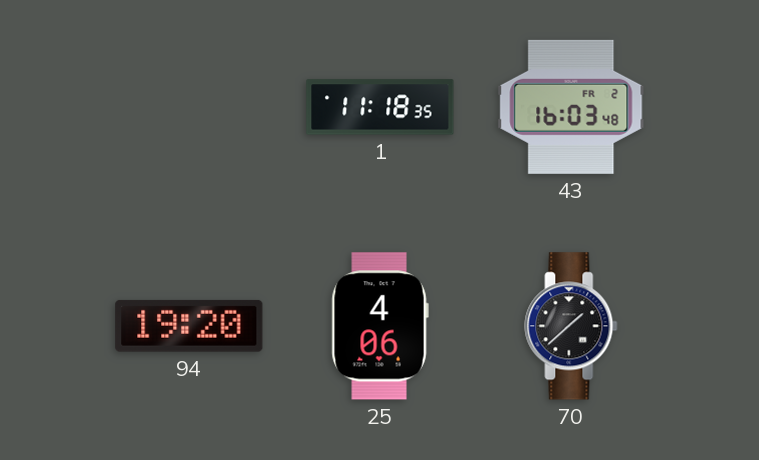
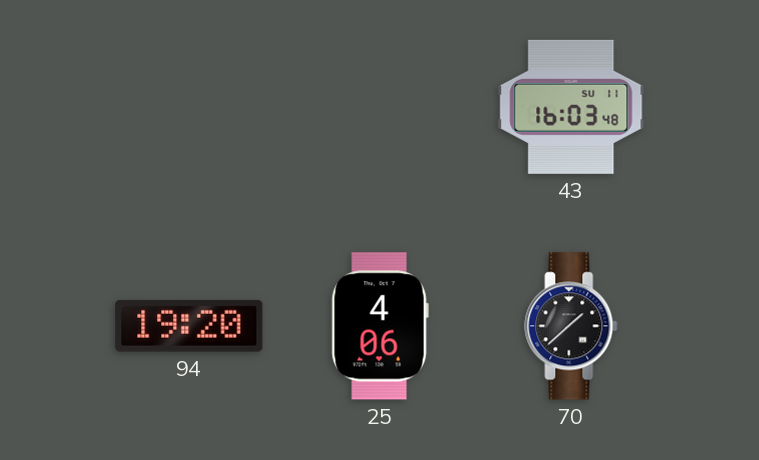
1: 11:18 -> none
43 date: FR 2 -> SU 11
